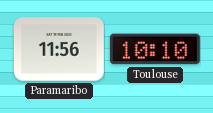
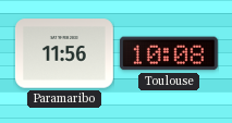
Toulouse: 10:10 -> 10:08
